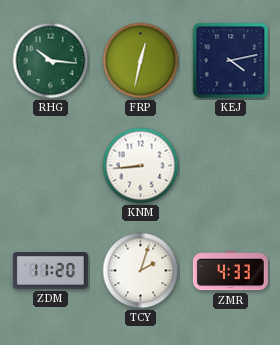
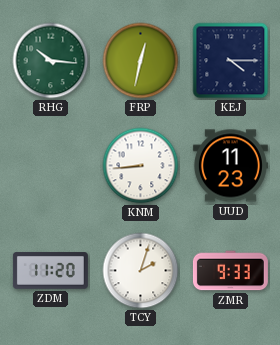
KEJ: 4:13 -> 4:15
UUD: none -> 11:23
ZMR: 4:33 -> 9:33
